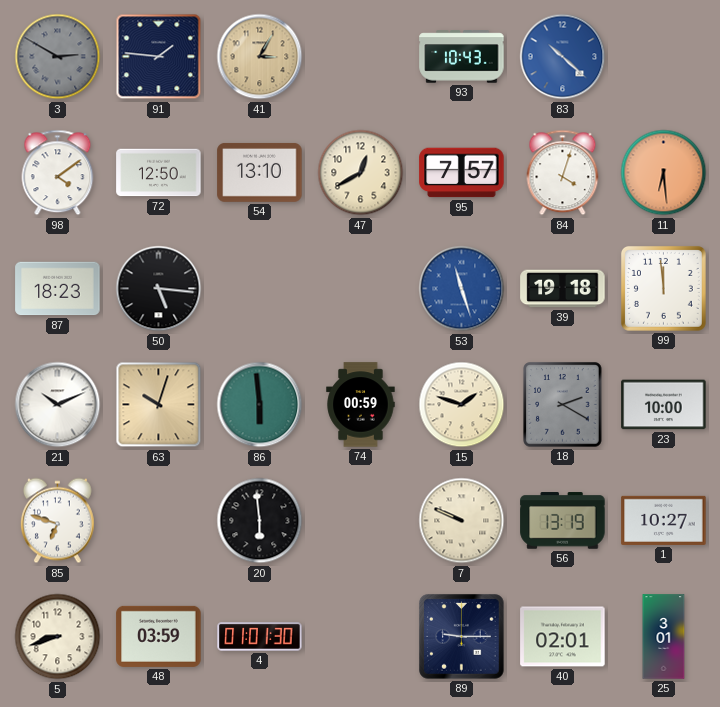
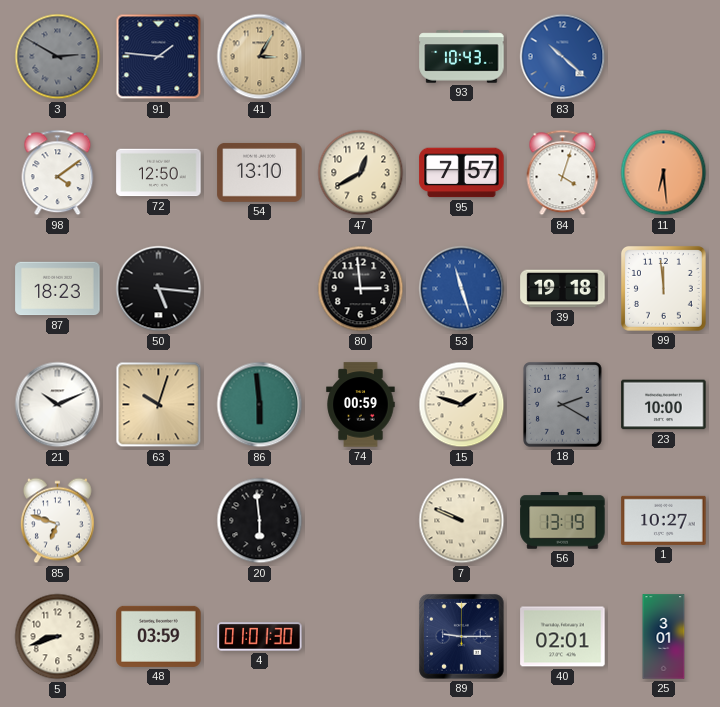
80: none -> 2:59
